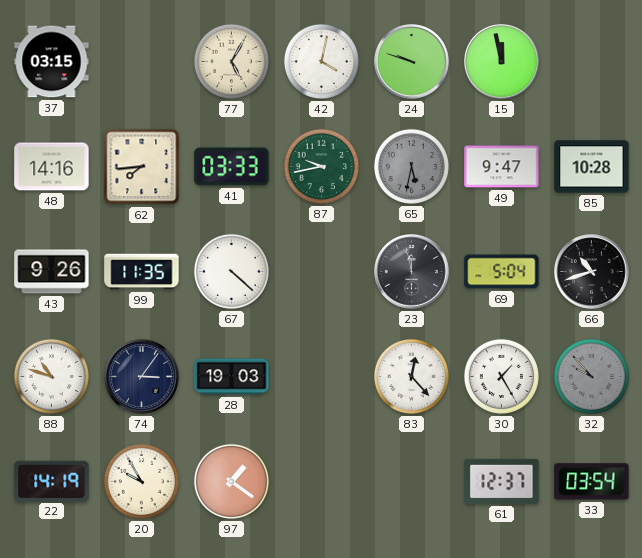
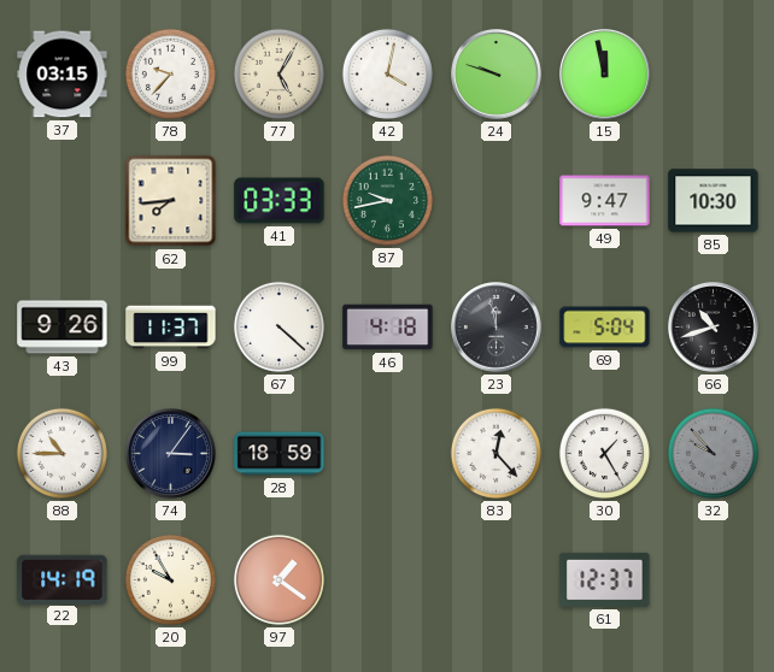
78: none -> 9:37
48: 14:16 -> none
65: 5:32 -> none
85: 10:28 -> 10:30
99: 11:35 -> 11:37
46: none -> 4:18
88: 10:48 -> 10:45
28: 19:03 -> 18:59
33: 03:54 -> none
